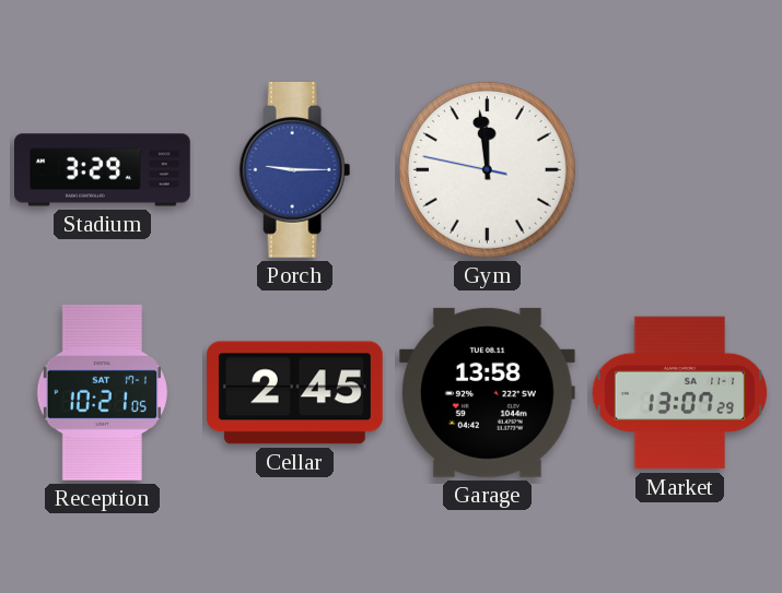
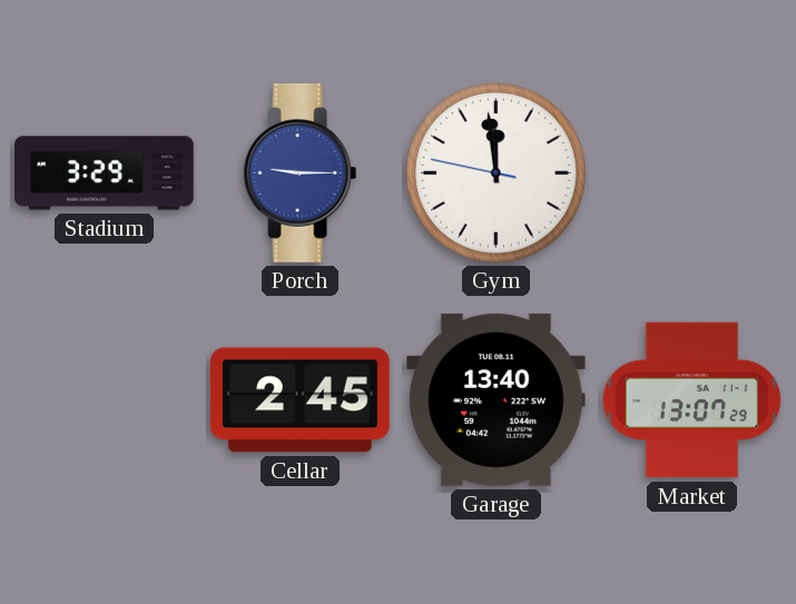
Reception: 10:21 -> none
Garage: 13:58 -> 13:40
